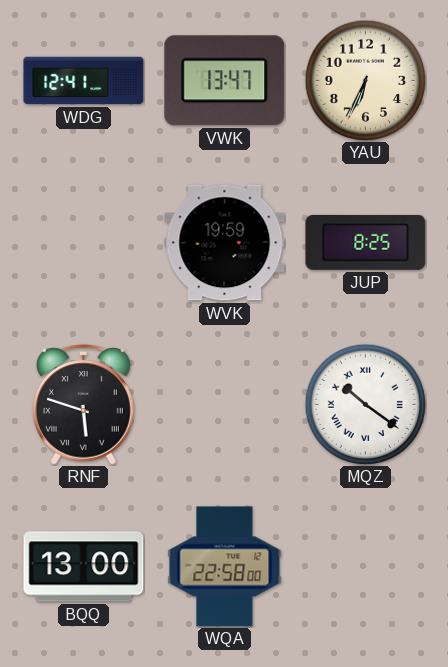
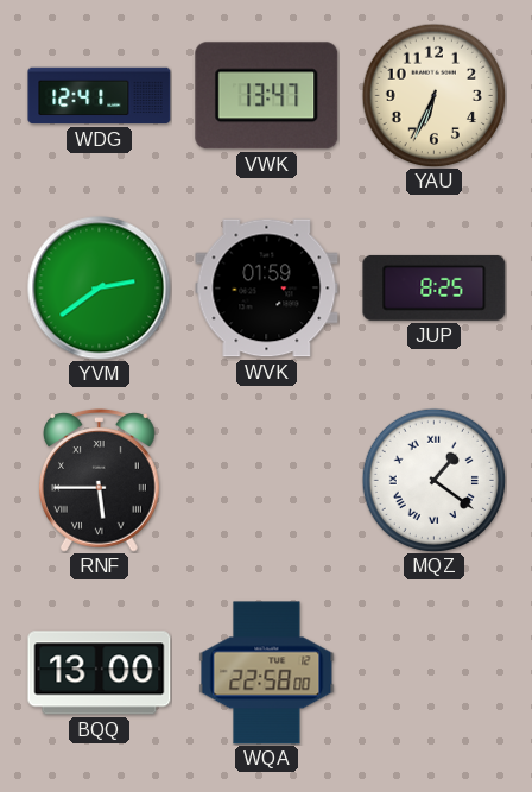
YVM: none -> 2:39
WVK: 19:59 -> 01:59
RNF: 5:48 -> 5:45
MQZ: 10:21 -> 1:21
